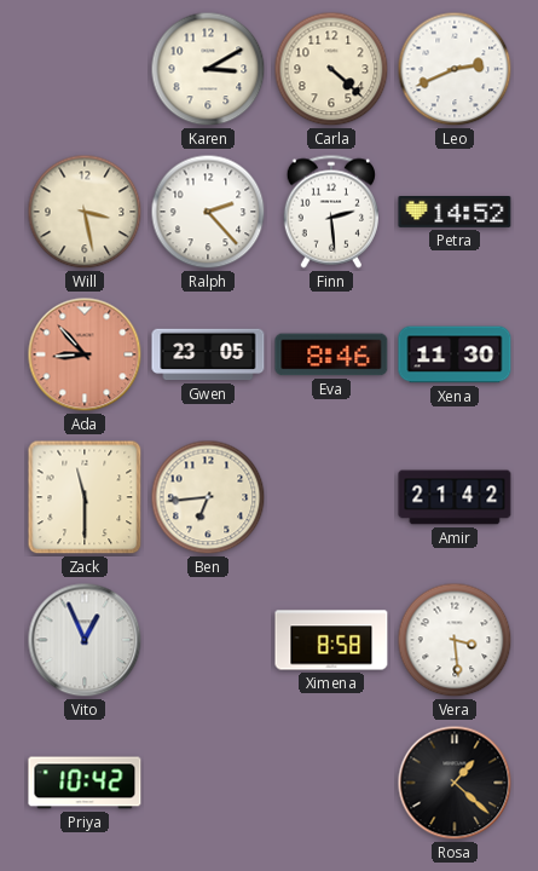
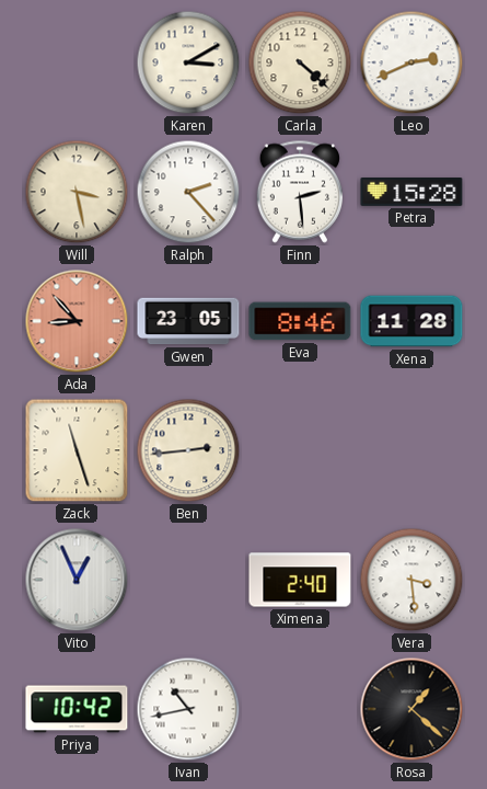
Petra: 14:52 -> 15:28
Xena: 11:30 -> 11:28
Zack: 11:30 -> 11:27
Ben: 6:44 -> 2:44
Amir: 21:42 -> none
Ximena: 8:58 -> 2:40
Ivan: none -> 10:43
